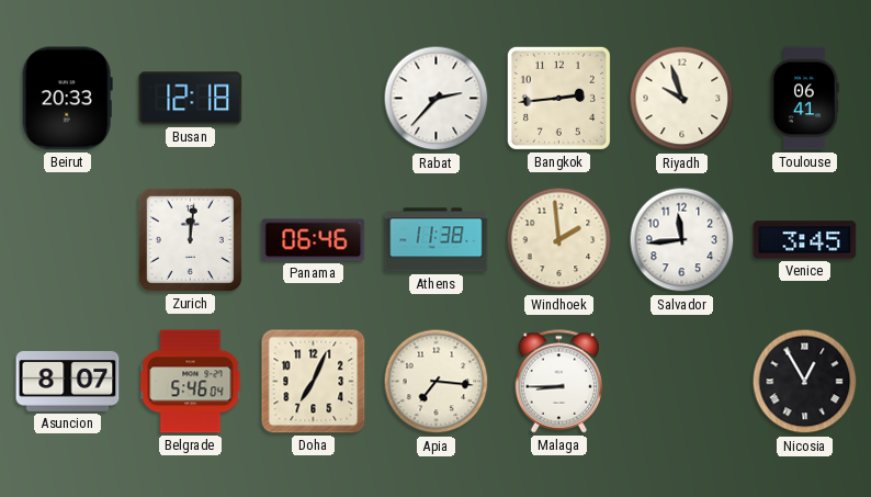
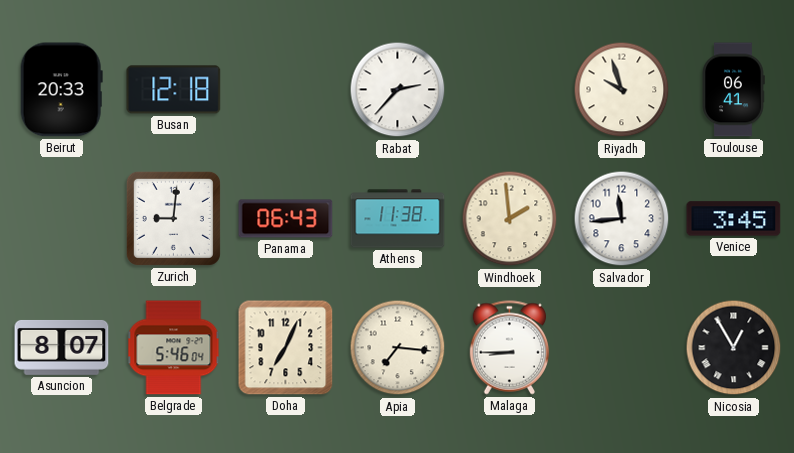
Bangkok: 2:44 -> none
Zurich: 12:01 -> 9:01
Panama: 06:46 -> 06:43
